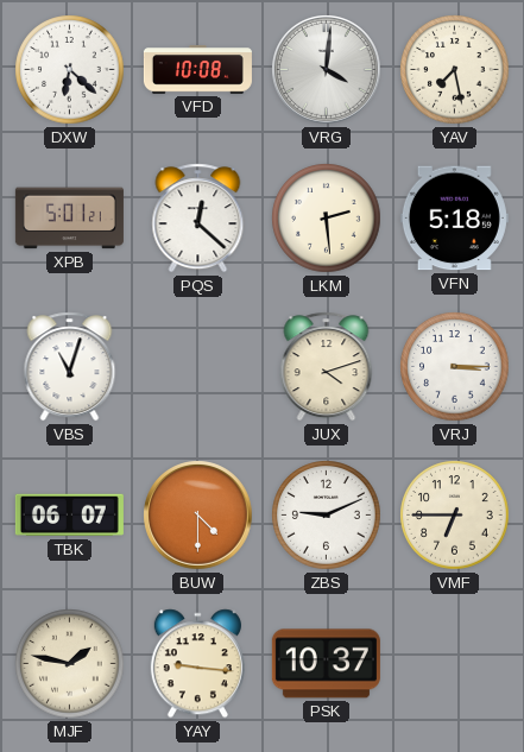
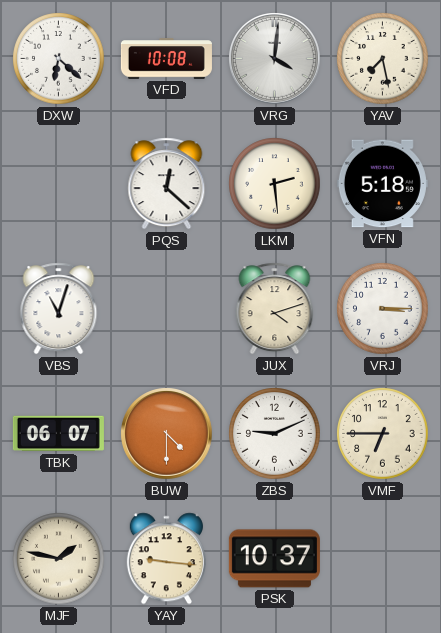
XPB: 5:01 -> none
